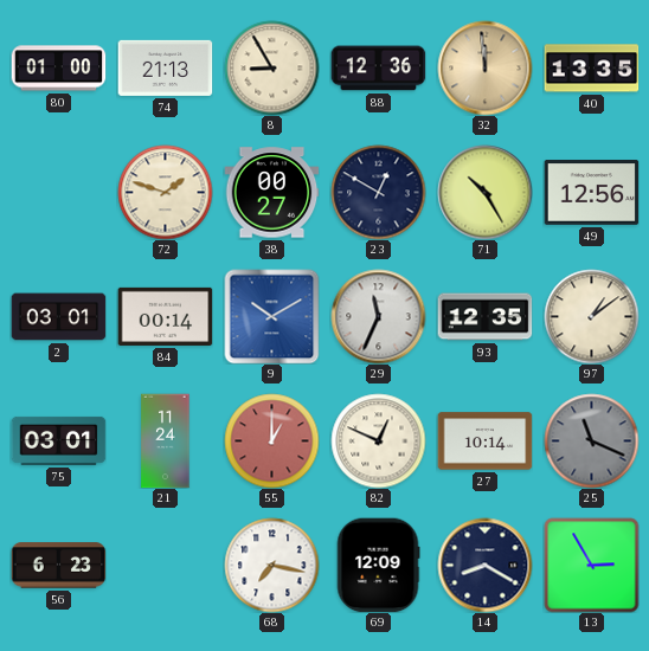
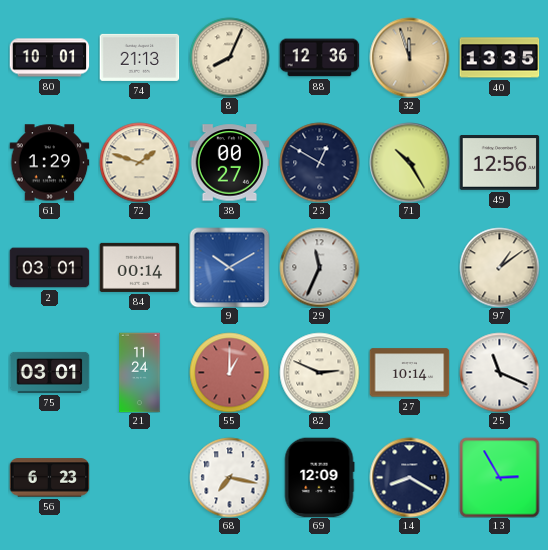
80: 01:00 -> 10:01
8: 8:55 -> 8:04
32: 11:59 -> 11:57
61: none -> 1:29
93: 12:35 -> none
82: 12:49 -> 2:49
25 dial: grey -> white
